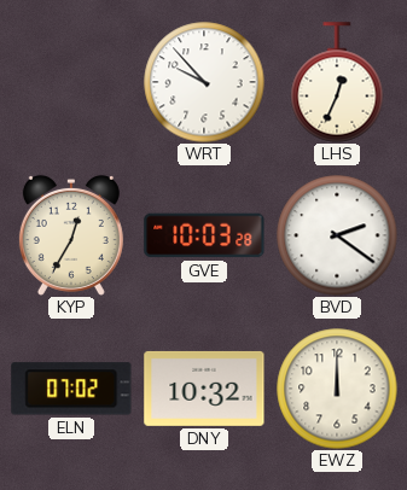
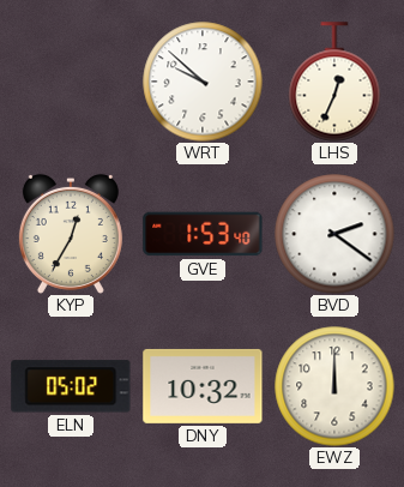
WRT: 9:53 -> 9:52
GVE: 10:03 -> 1:53
ELN: 07:02 -> 05:02
